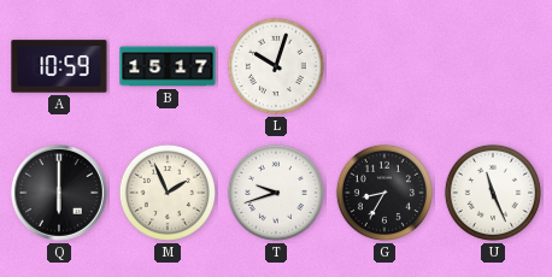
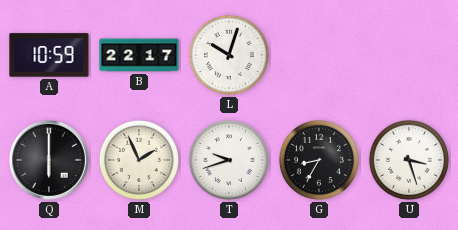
B: 15:17 -> 22:17
U: 11:26 -> 3:27
